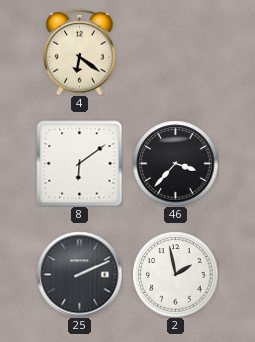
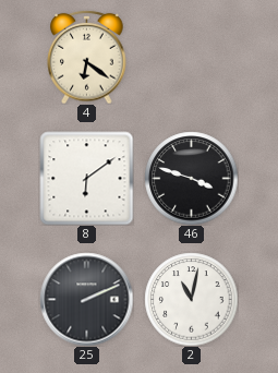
46: 3:37 -> 3:48
2: 1:58 -> 11:02
